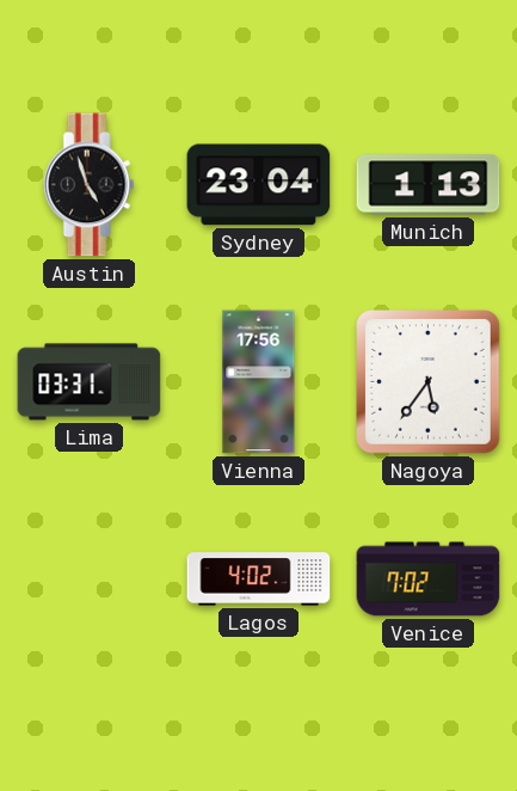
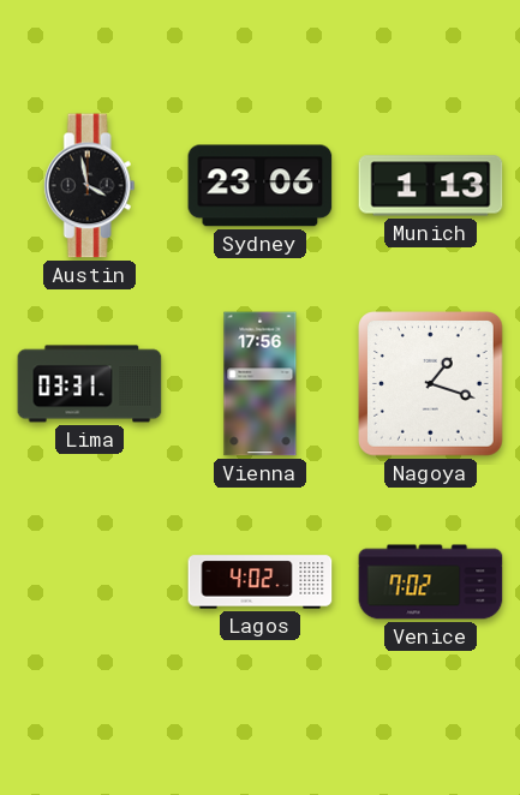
Austin: 4:57 -> 3:58
Sydney: 23:04 -> 23:06
Nagoya: 5:36 -> 1:18
